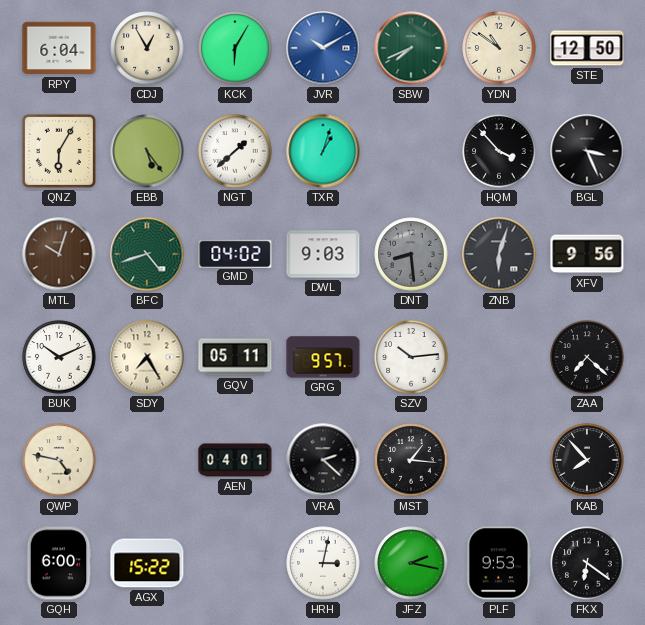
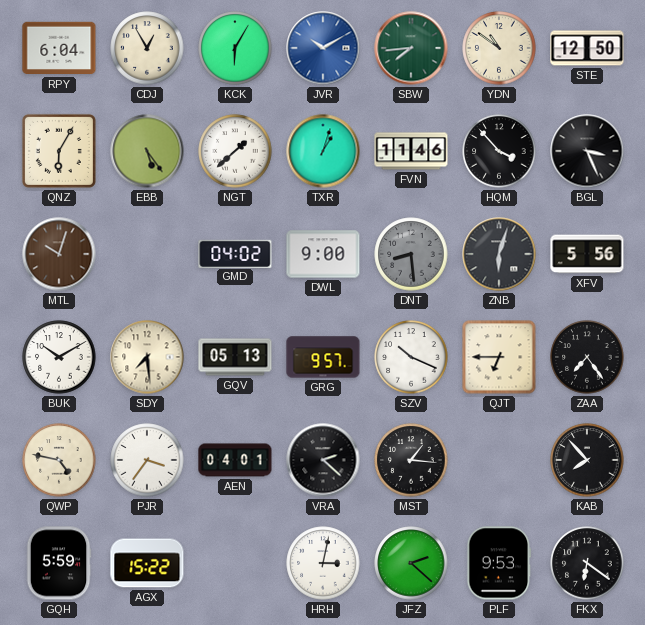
SBW: 7:41 -> 7:44
FVN: none -> 11:46
BFC: 4:42 -> none
DWL: 9:03 -> 9:00
XFV: 9:56 -> 5:56
BUK: 10:11 -> 10:10
SDY: 7:25 -> 7:29
GQV: 05:11 -> 05:13
SZV: 10:14 -> 10:19
QJT: none -> 6:45
ZAA: 7:22 -> 7:24
PJR: none -> 3:36
GQH: 6:00 -> 5:59
JFZ: 2:17 -> 2:22
